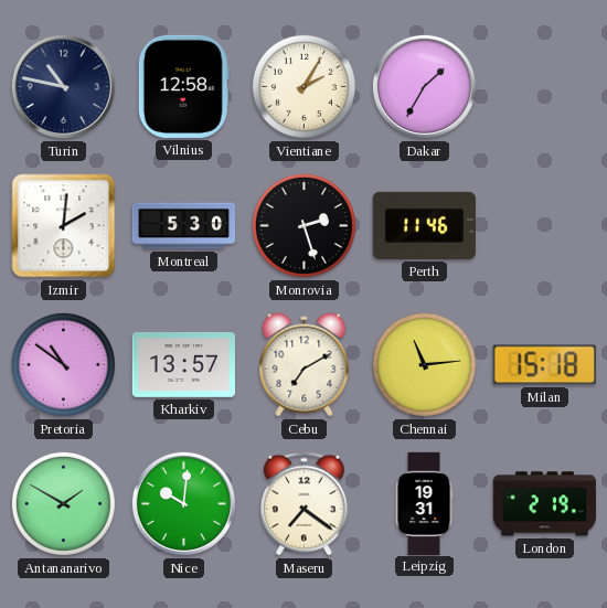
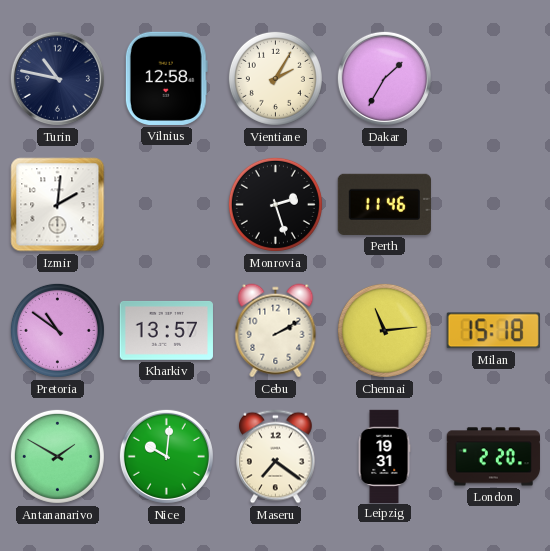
Montreal: 5:30 -> none
Cebu: 7:10 -> 2:10
London: 2:19 -> 2:20
